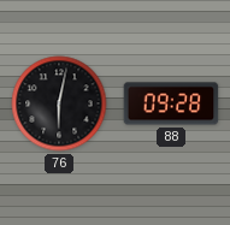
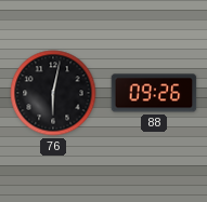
88: 09:28 -> 09:26
